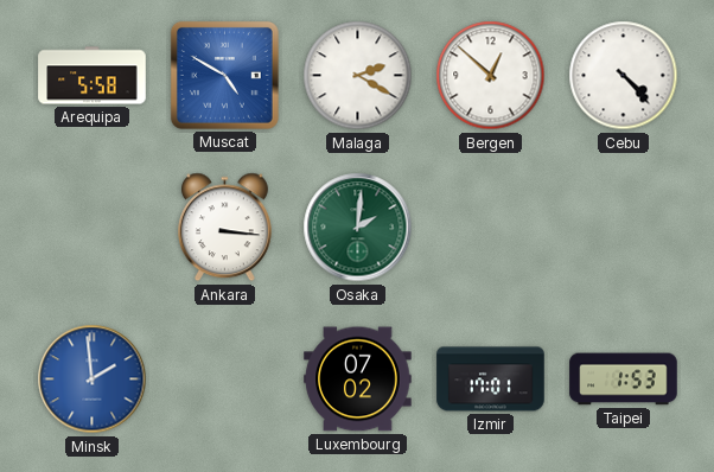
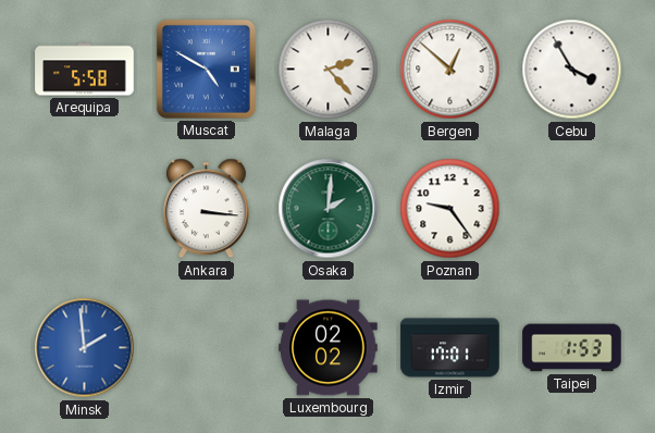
Malaga: 2:20 -> 2:23
Cebu: 4:23 -> 3:55
Poznan: none -> 9:24
Luxembourg: 07:02 -> 02:02
